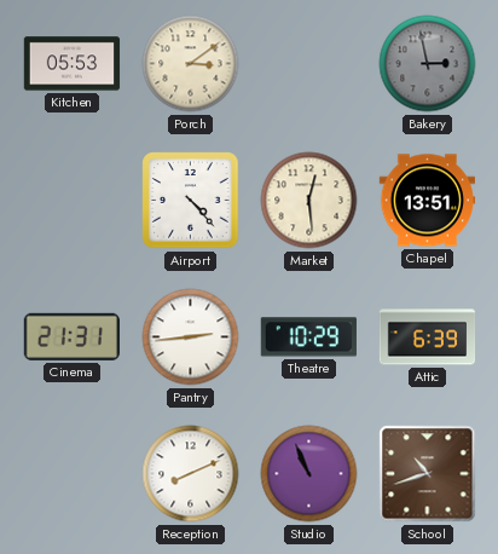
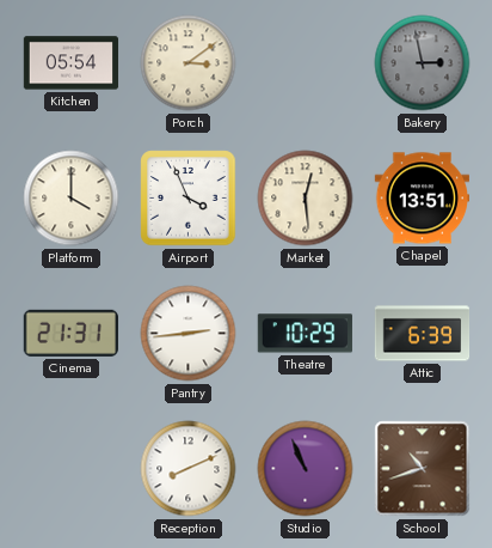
Kitchen: 05:53 -> 05:54
Platform: none -> 4:00
Airport: 4:23 -> 3:56
